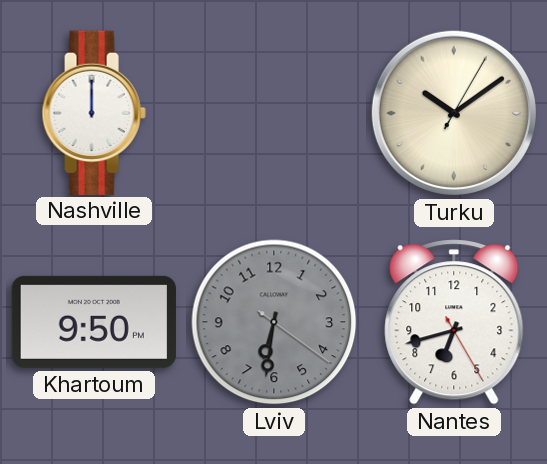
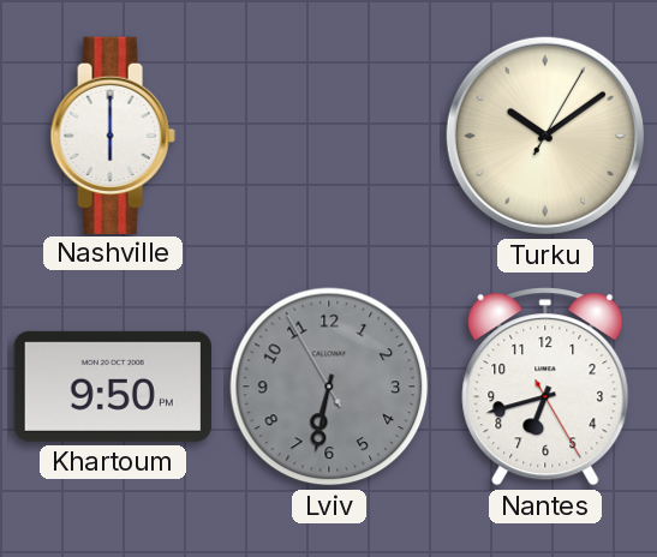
Nashville: 12:00 -> 6:00
Lviv: 6:31:21 -> 6:31:55
